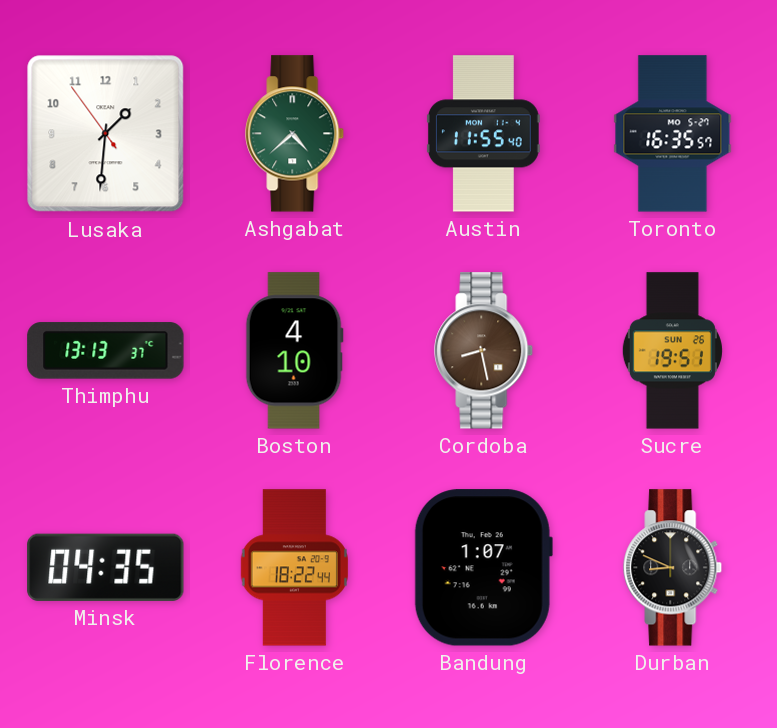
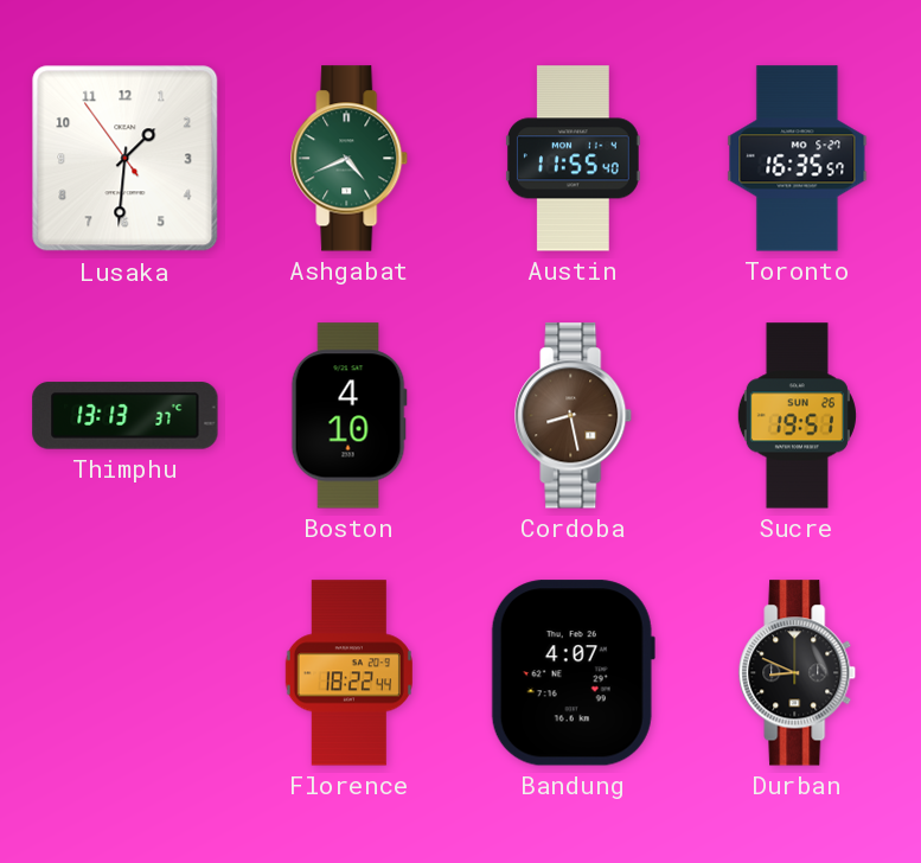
Ashgabat: 4:38 -> 4:41
Minsk: 04:35 -> none
Bandung: 1:07 -> 4:07
